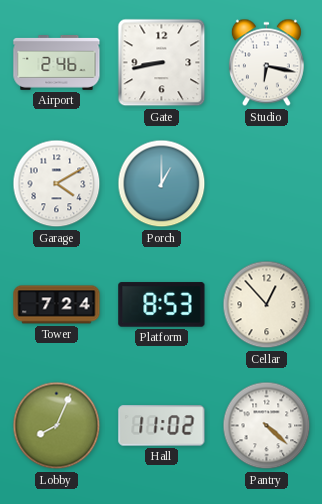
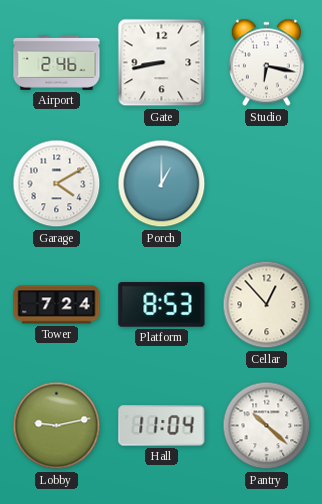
Lobby: 8:04 -> 9:13
Hall: 11:02 -> 11:04
Pantry: 4:22 -> 10:22
